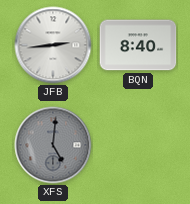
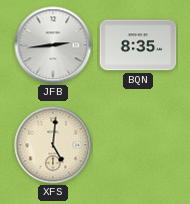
BQN: 8:40 -> 8:35
XFS dial: grey -> cream
